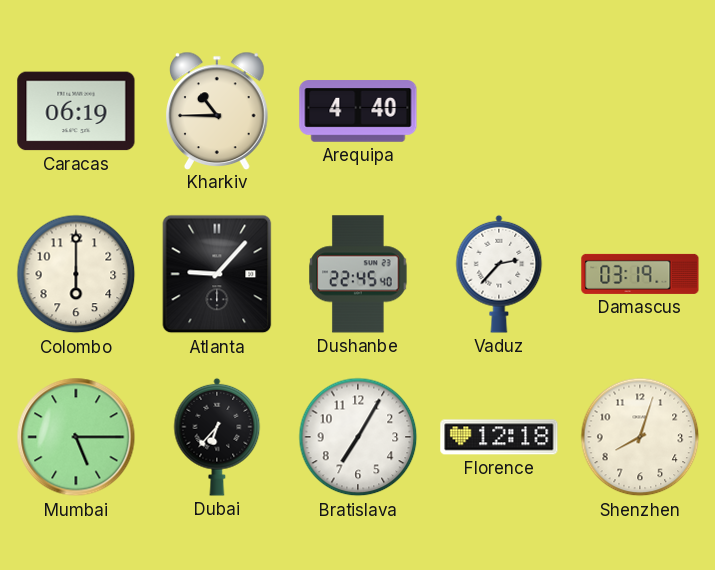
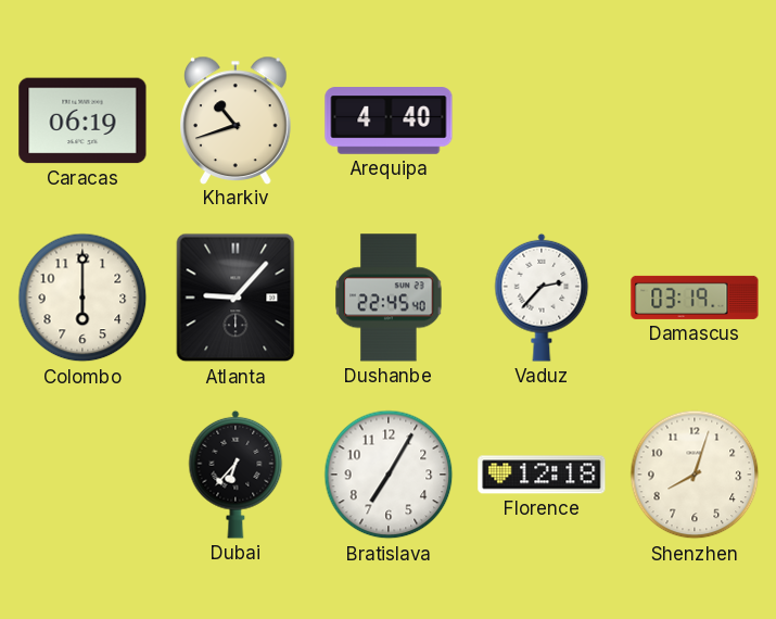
Kharkiv: 10:45 -> 10:42
Mumbai: 5:15 -> none
